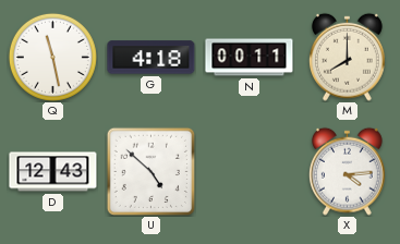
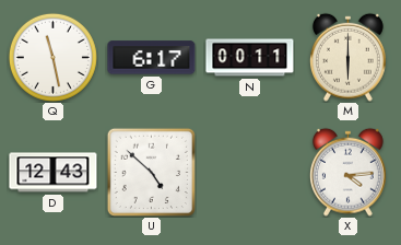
G: 4:18 -> 6:17
M: 8:00 -> 6:00
